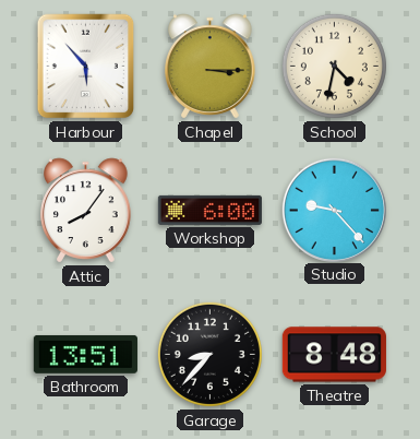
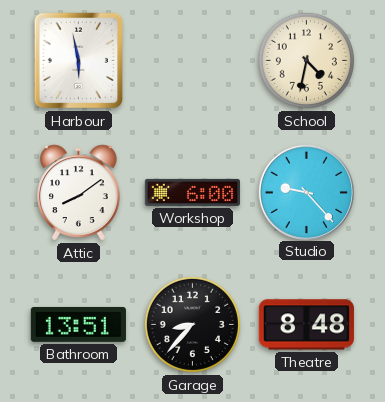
Harbour: 5:53 -> 5:58
Chapel: 3:15 -> none
Attic: 8:06 -> 8:09
